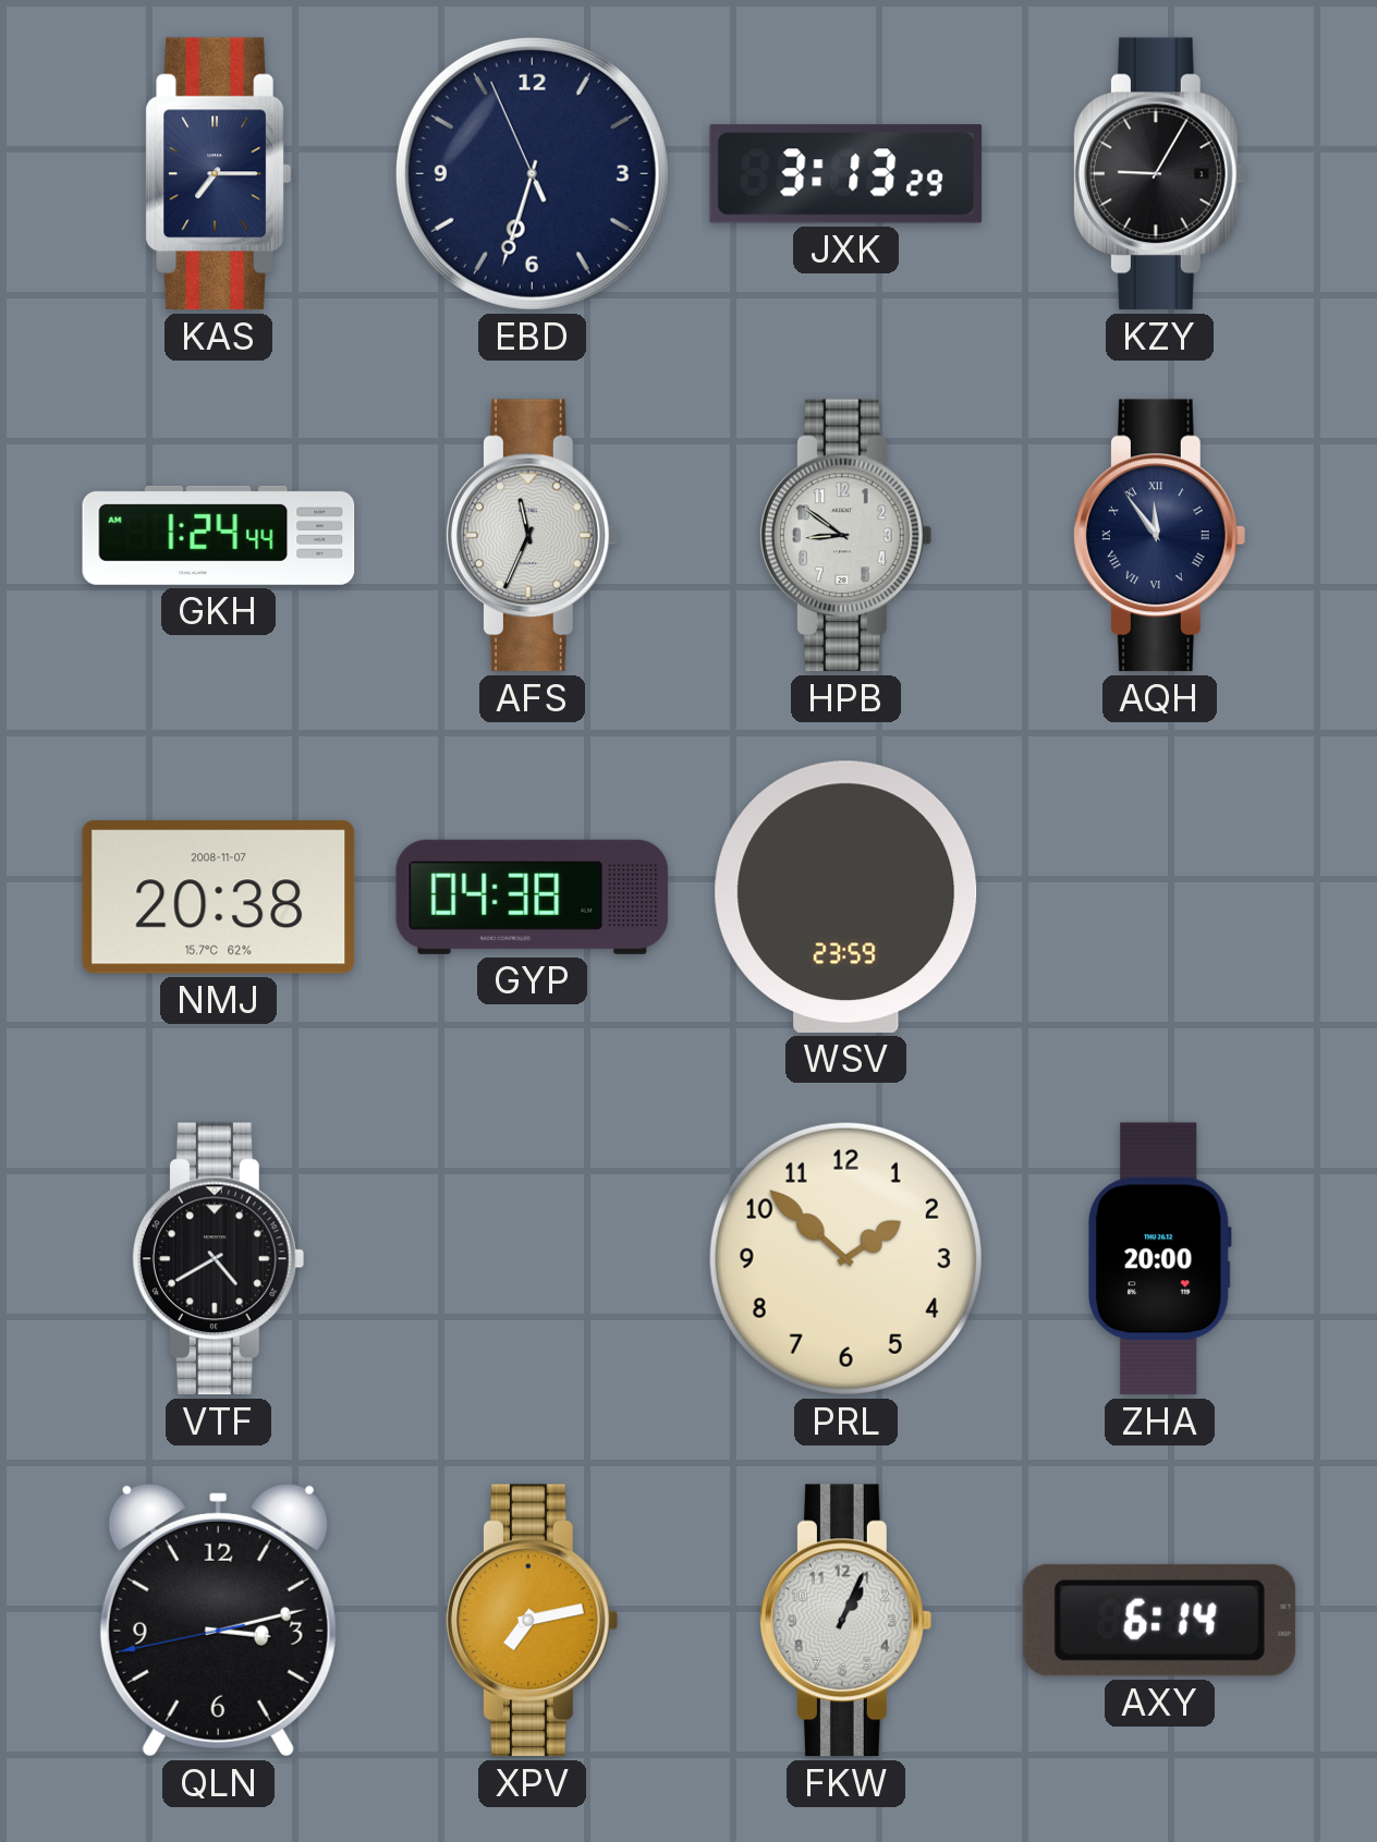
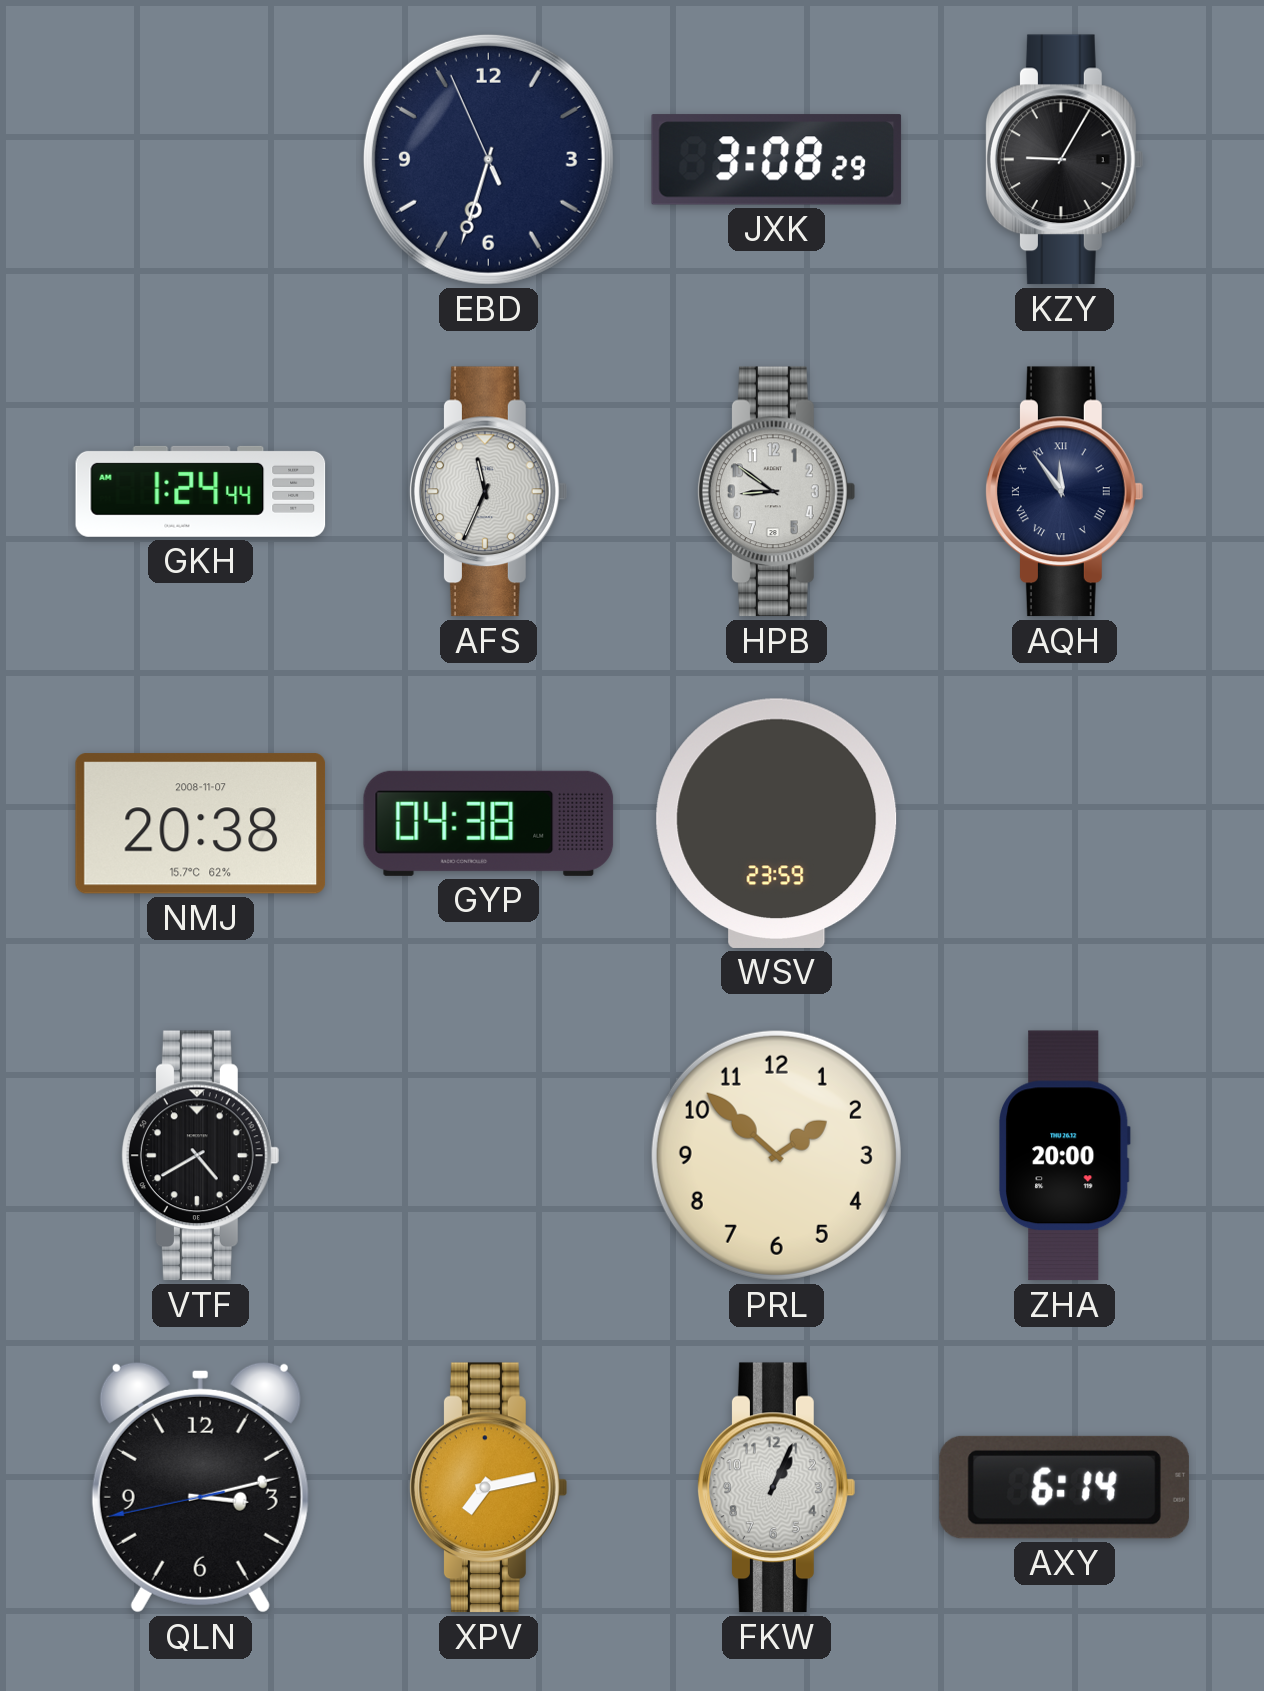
KAS: 7:15 -> none
JXK: 3:13 -> 3:08
